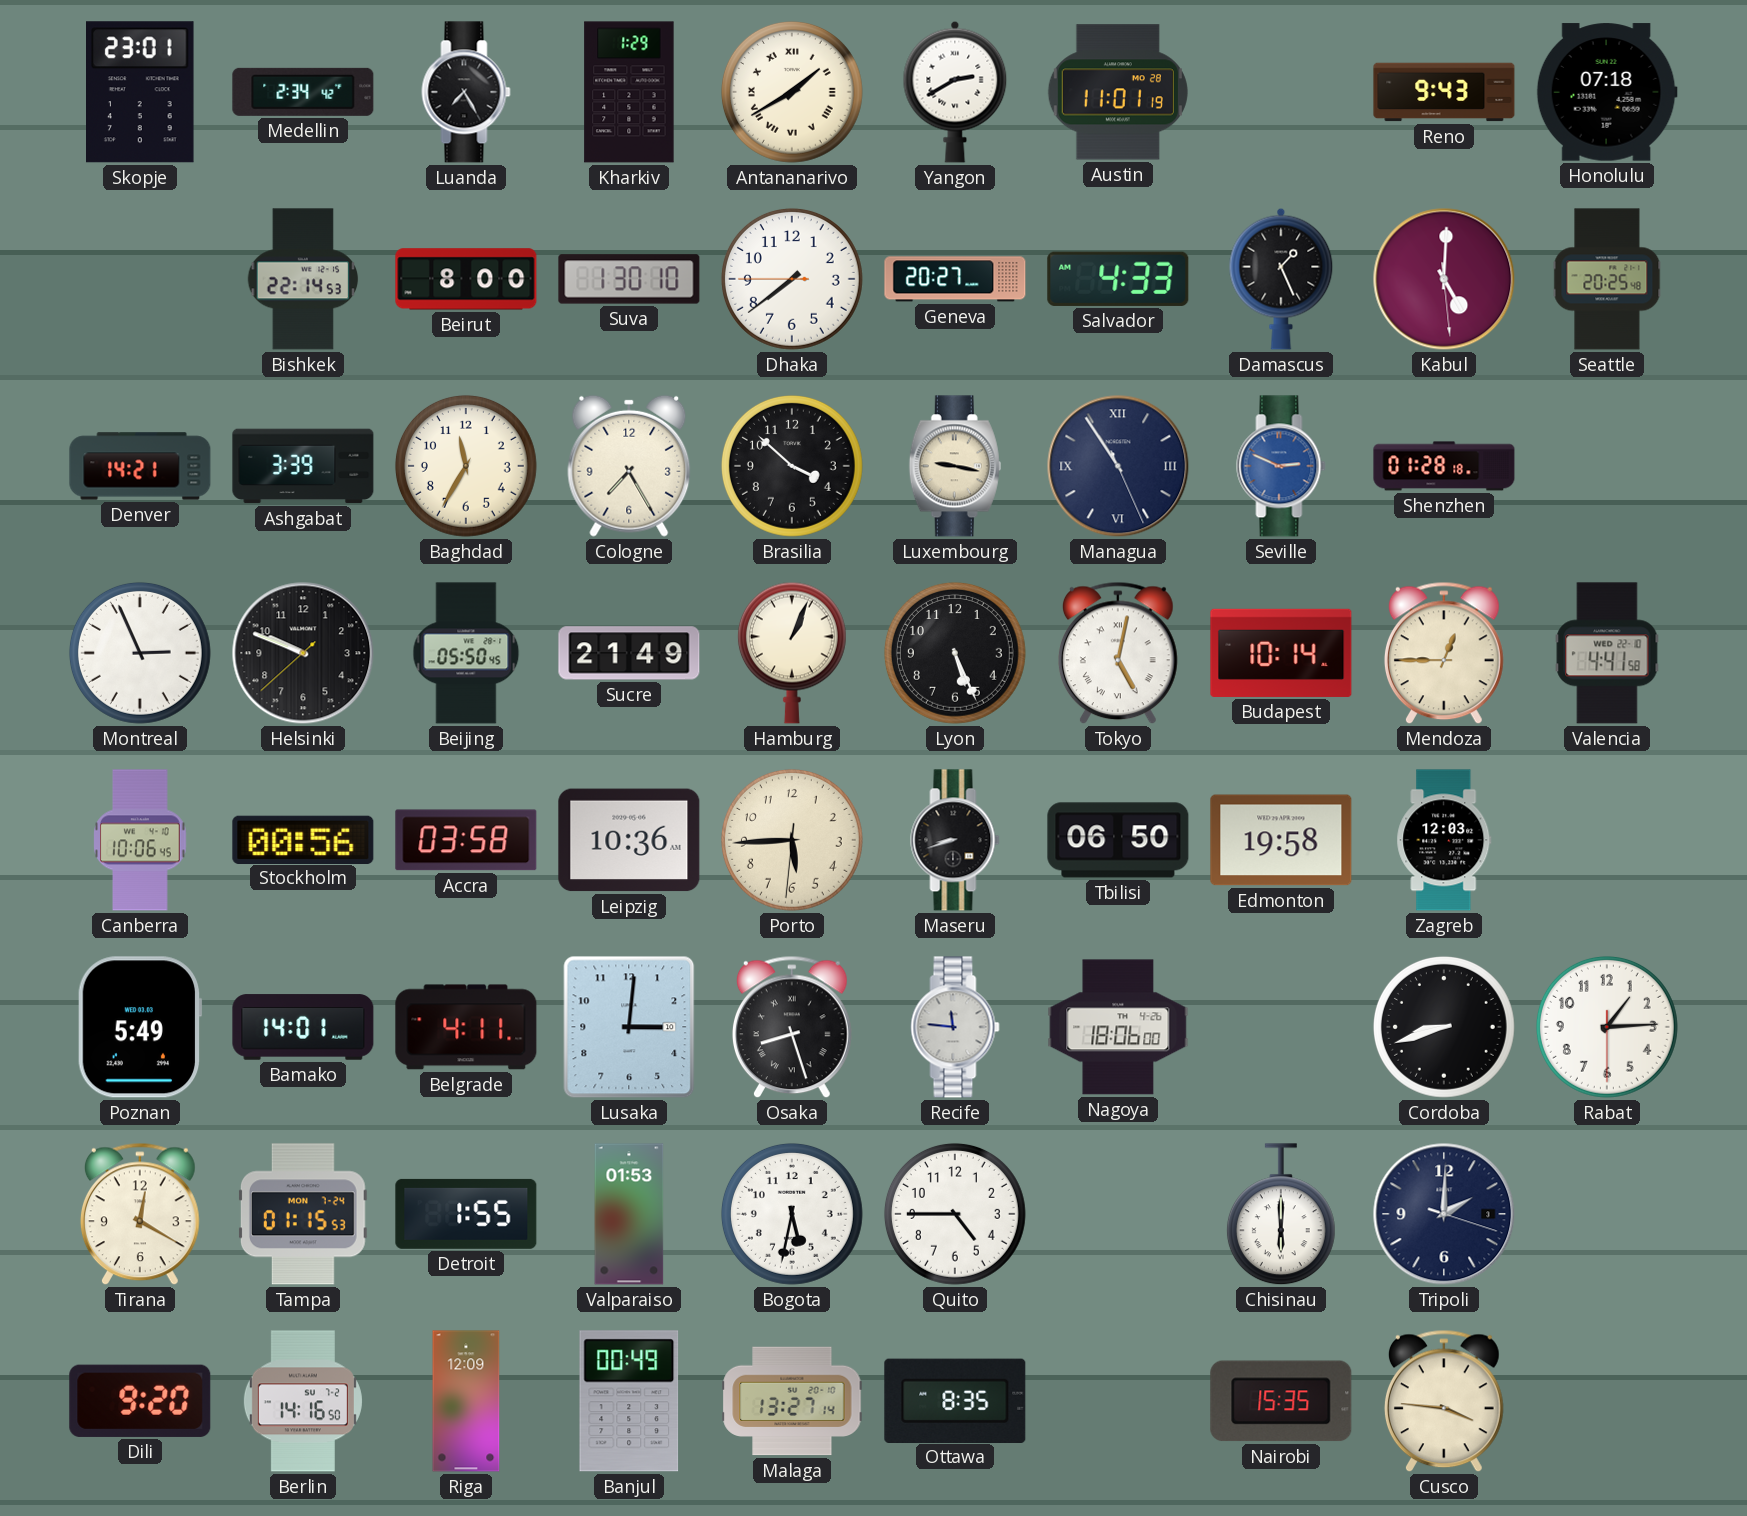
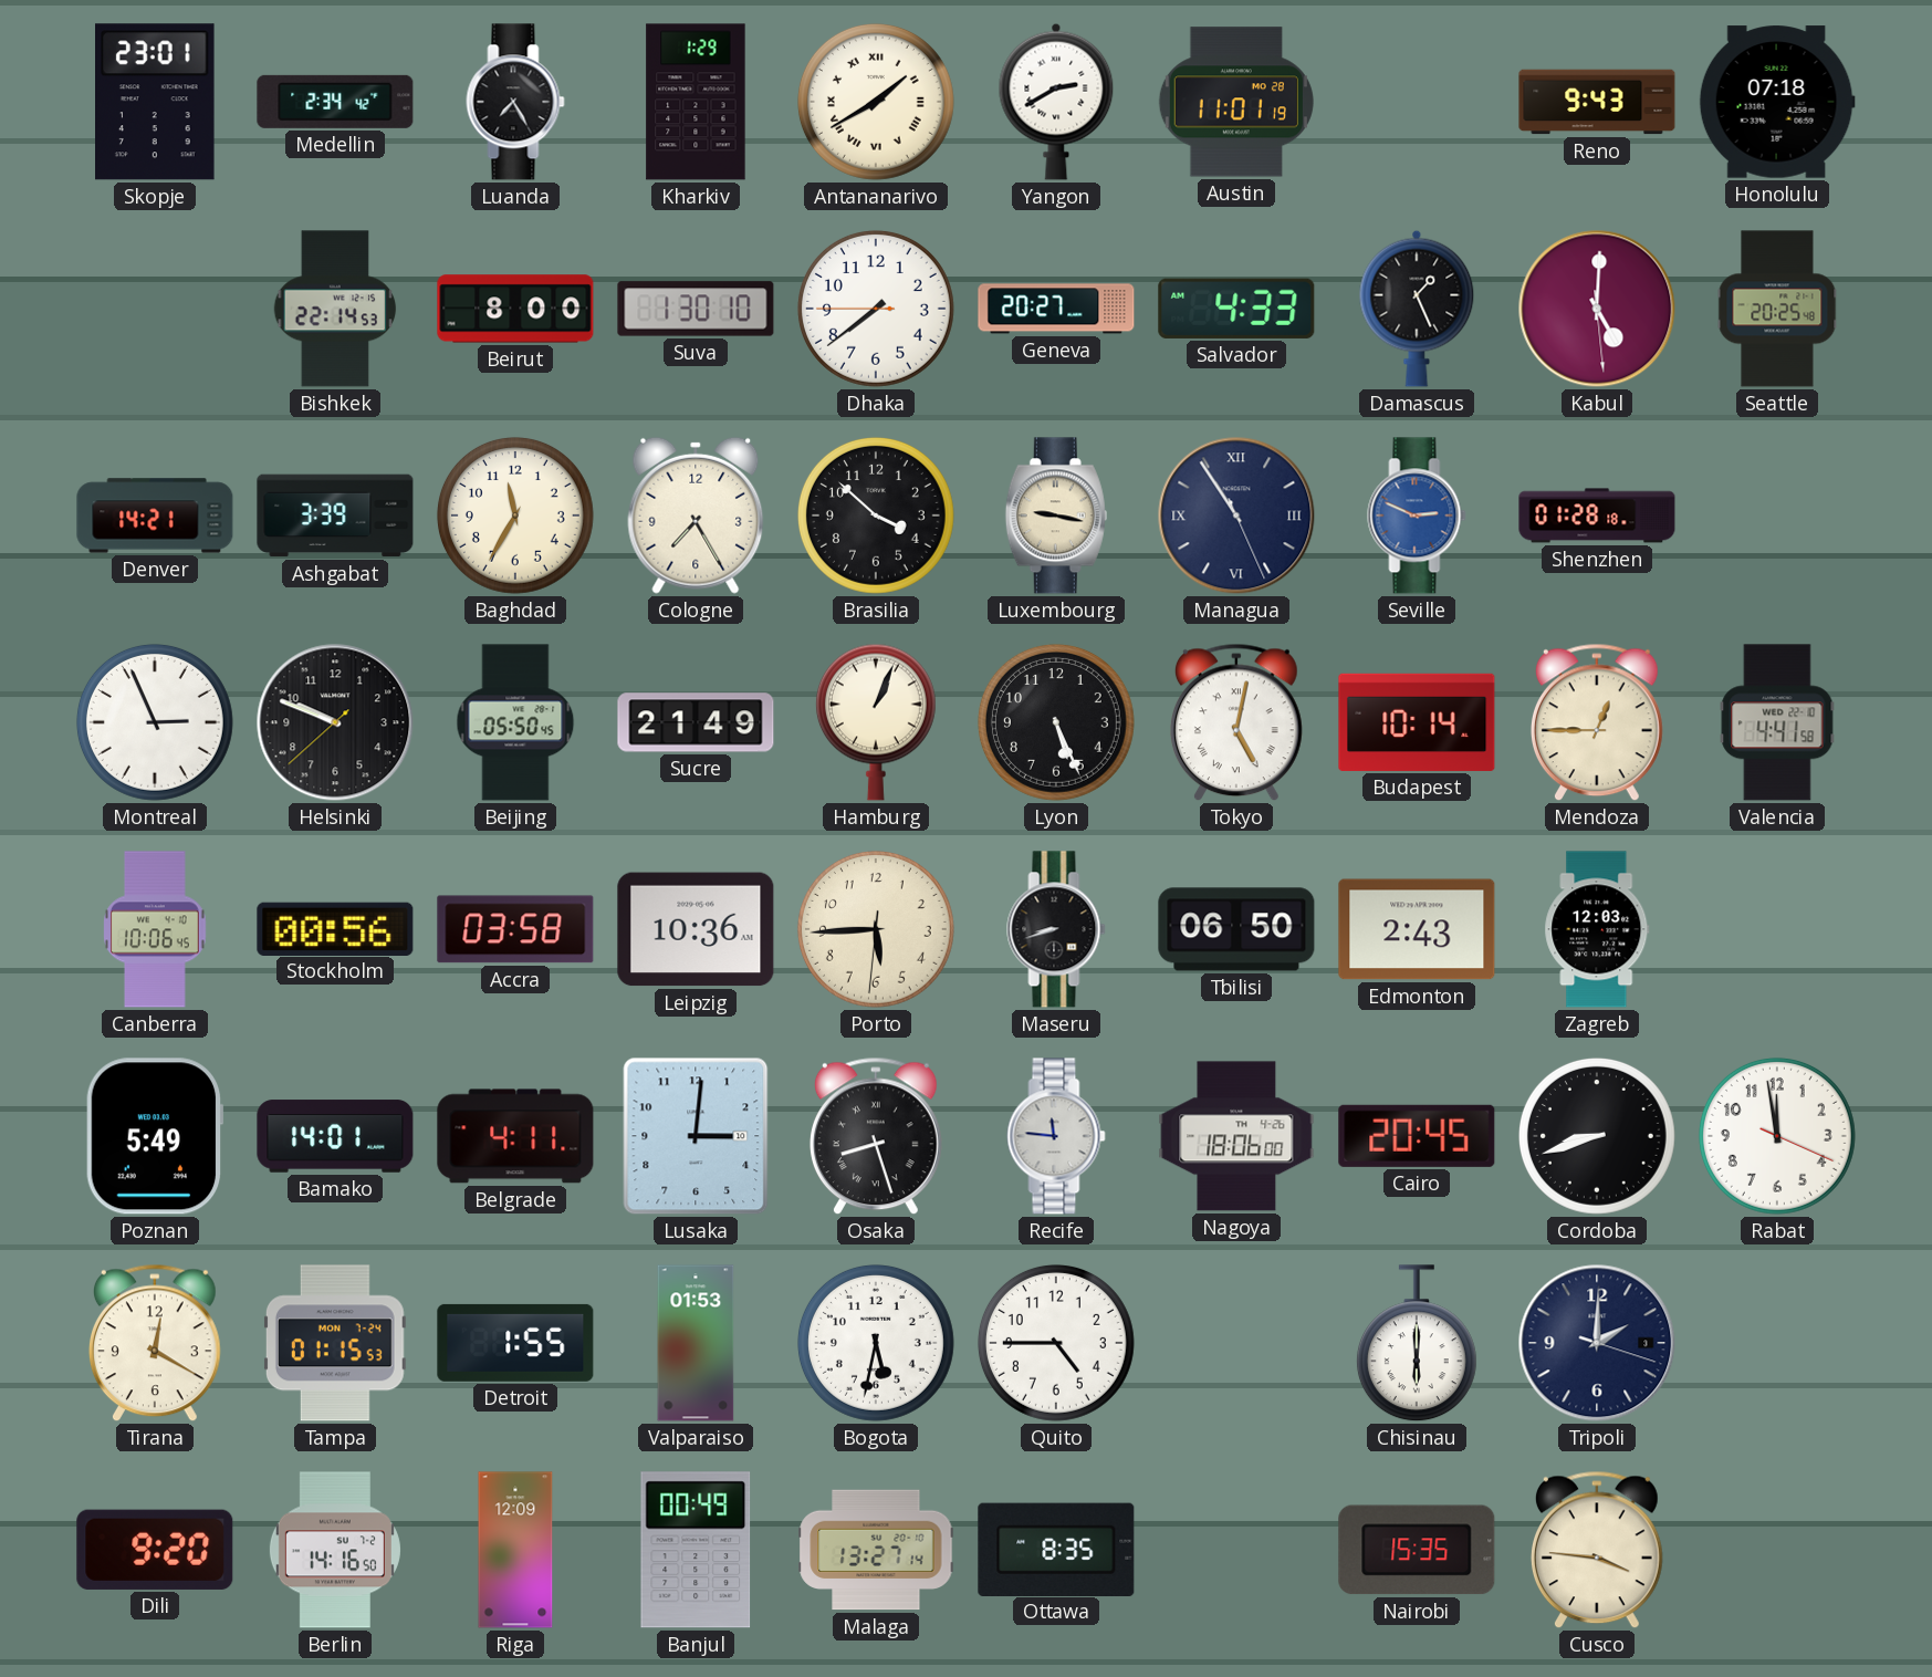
Edmonton: 19:58 -> 2:43
Cairo: none -> 20:45
Rabat: 1:14 -> 11:58
